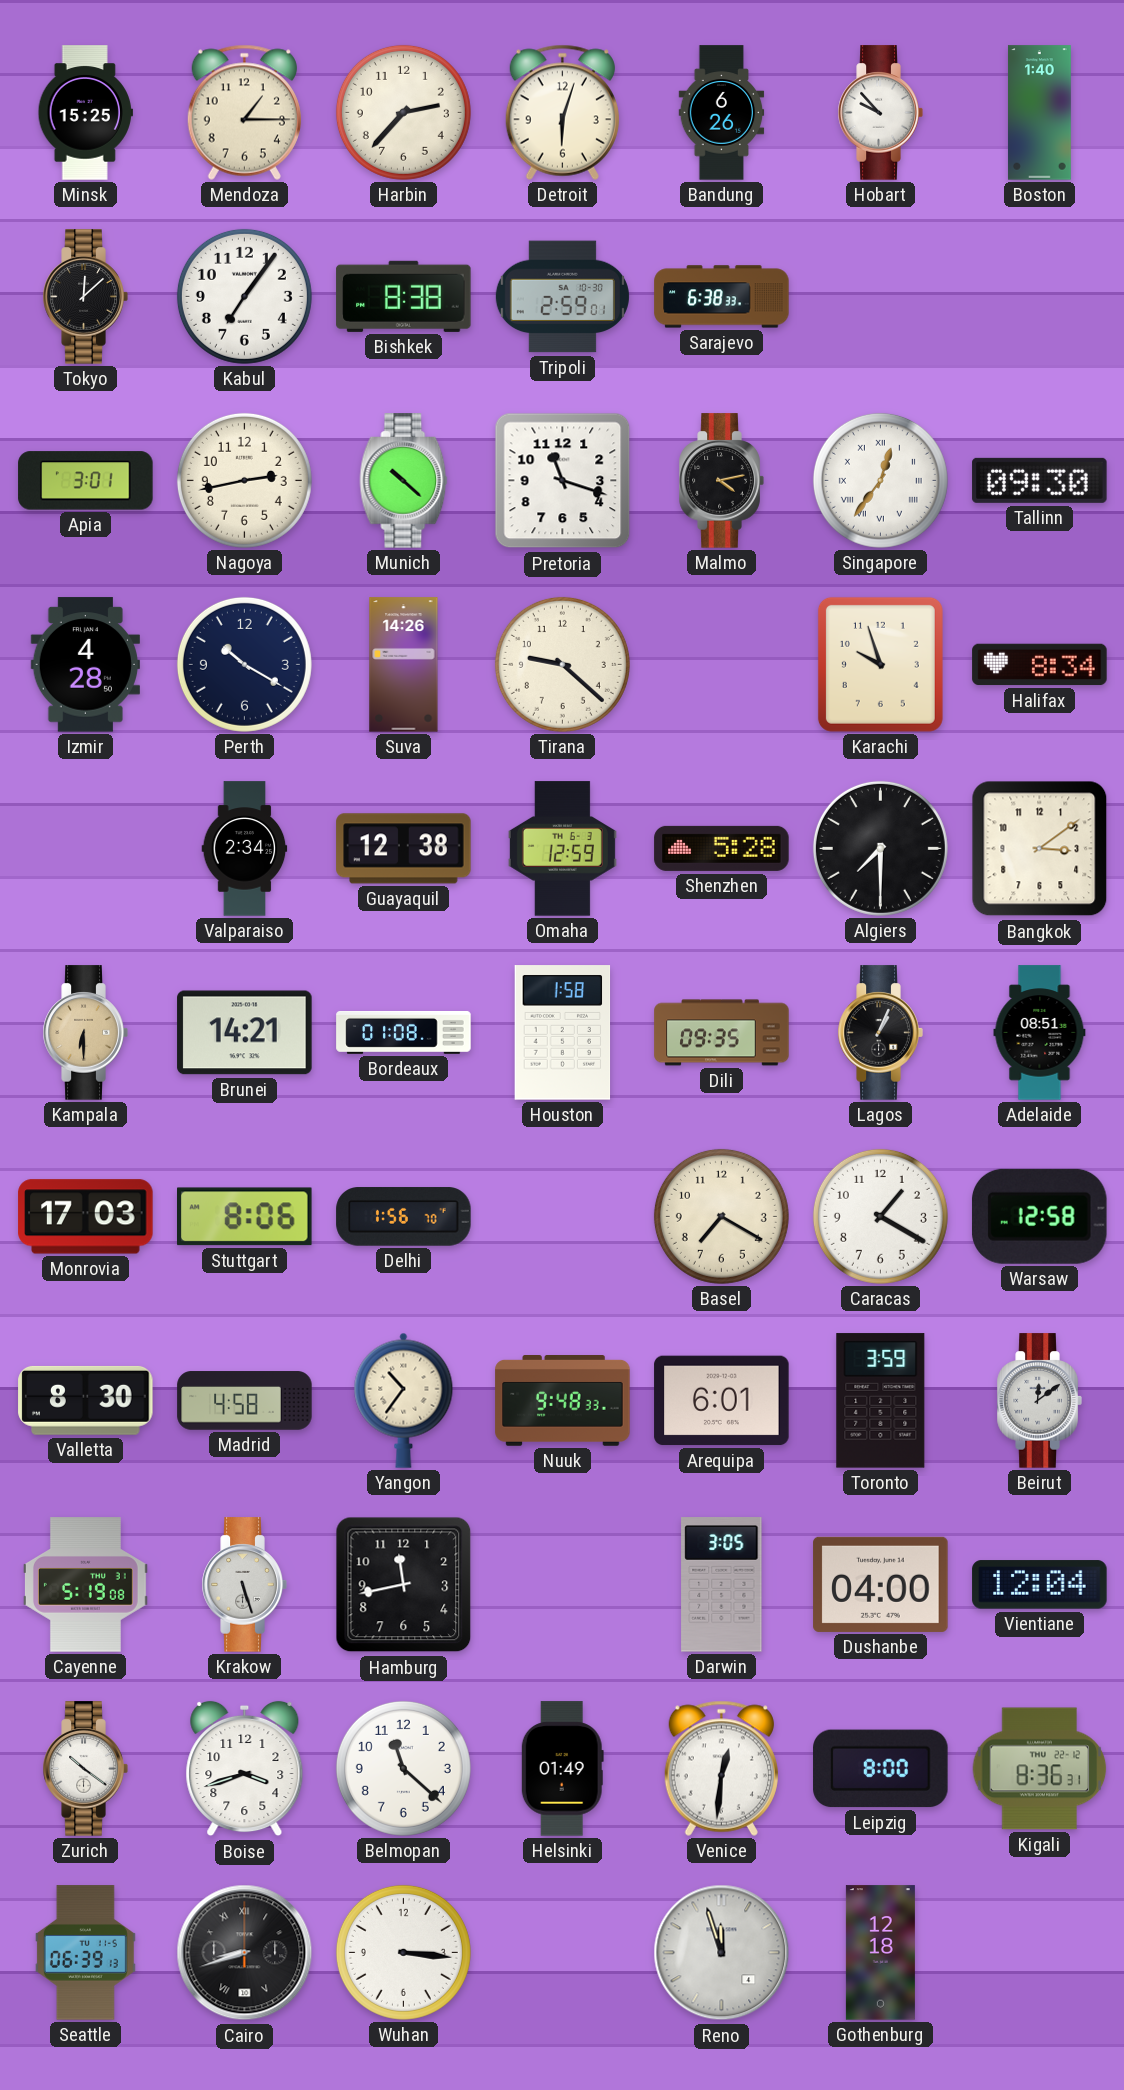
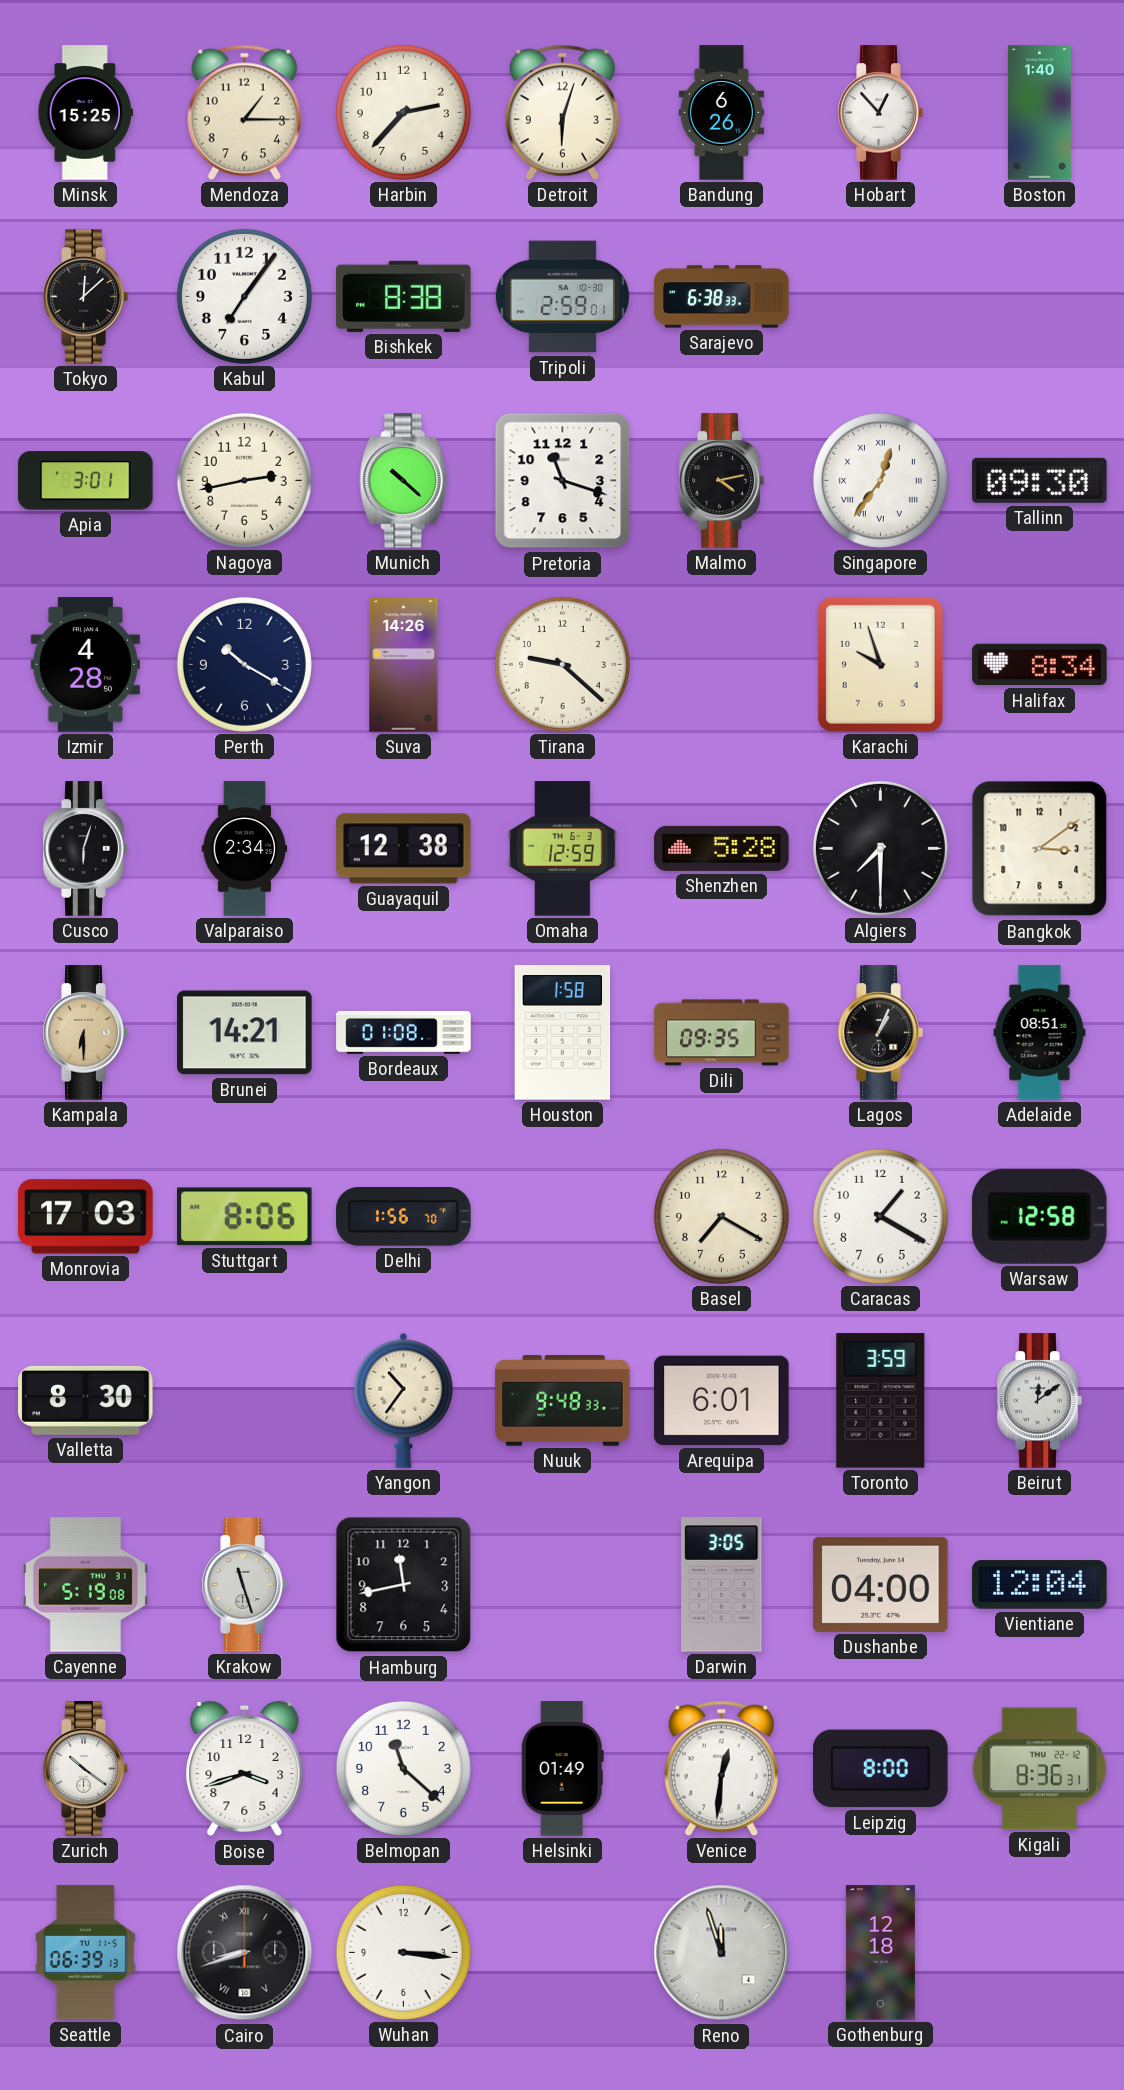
Hobart: 9:53 -> 12:53
Cusco: none -> 6:03
Madrid: 4:58 -> none
Krakow: 5:27 -> 11:27
